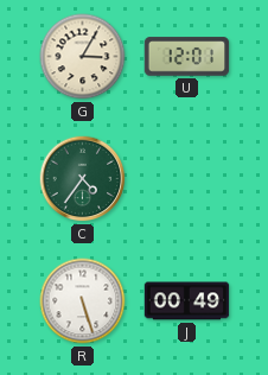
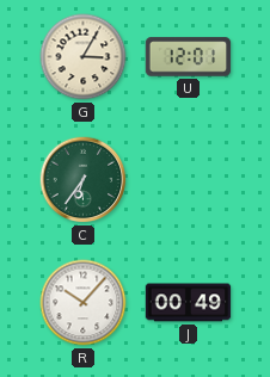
C: 4:36 -> 6:36
R: 5:27 -> 10:07
